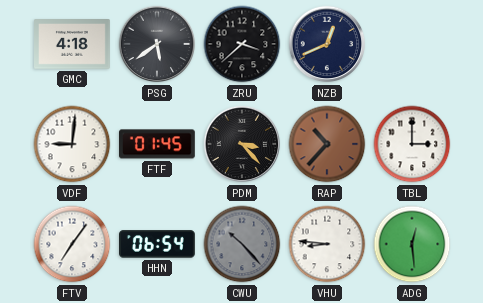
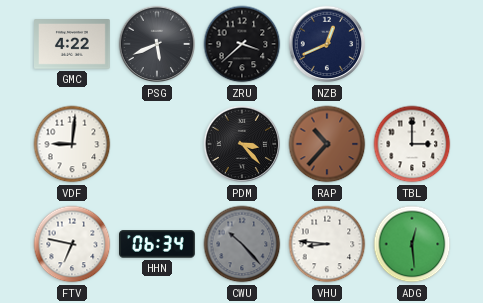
GMC: 4:18 -> 4:22
PSG: 5:39 -> 5:41
FTF: 01:45 -> none
FTV: 7:06 -> 6:47
HHN: 06:54 -> 06:34
